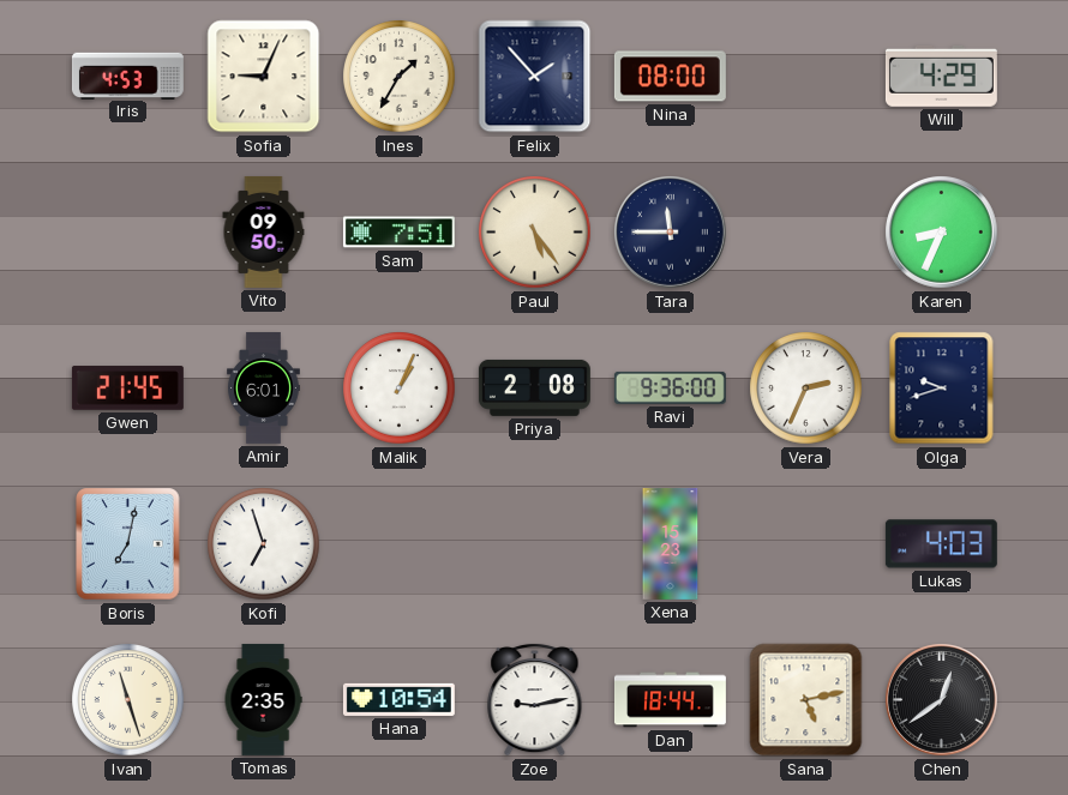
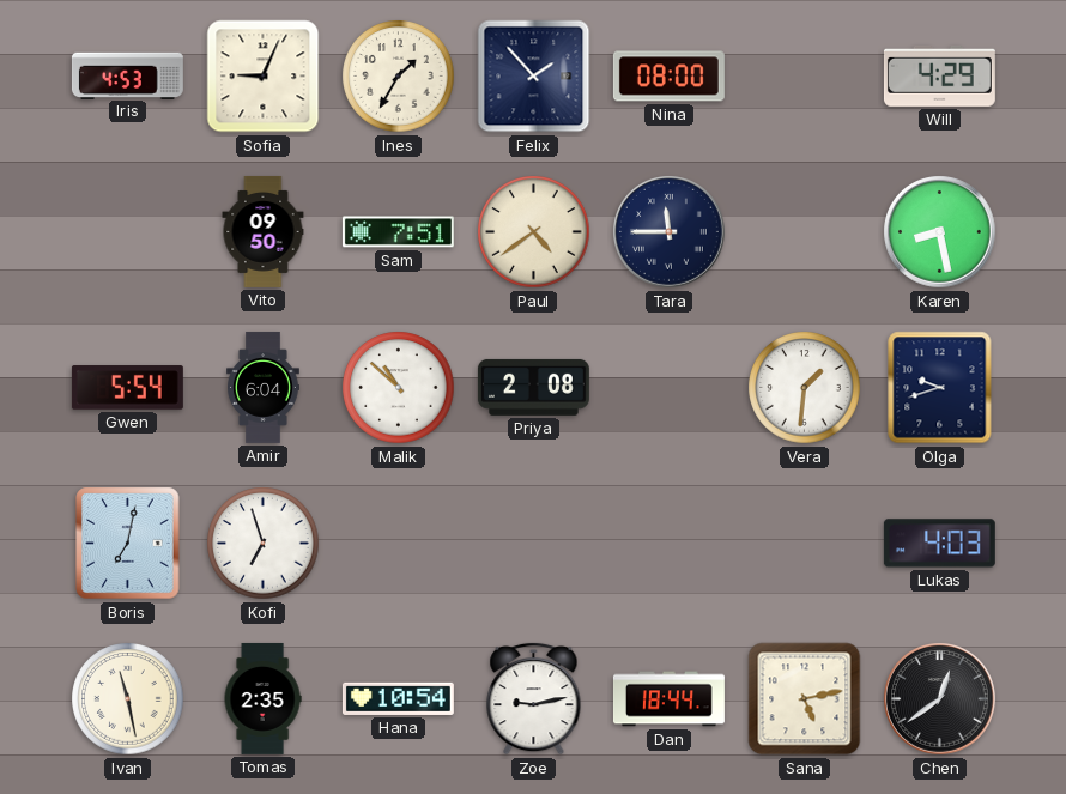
Paul: 5:24 -> 4:39
Karen: 8:34 -> 8:28
Gwen: 21:45 -> 5:54
Amir: 6:01 -> 6:04
Malik: 1:04 -> 10:52
Ravi: 9:36 -> none
Vera: 2:34 -> 1:31
Xena: 15:23 -> none
Ivan: 11:27 -> 11:28
